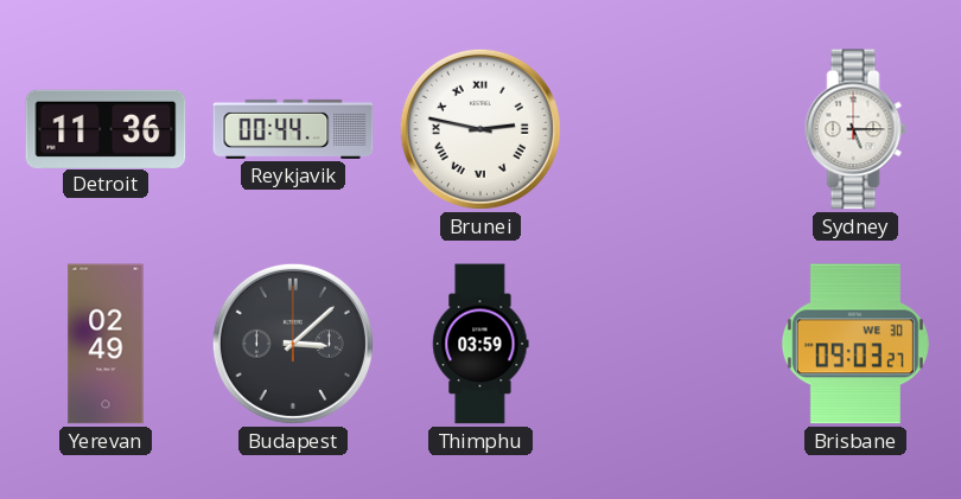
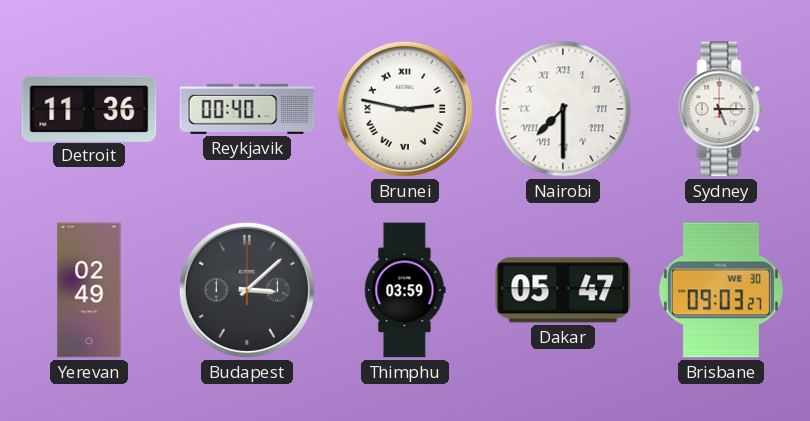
Reykjavik: 00:44 -> 00:40
Nairobi: none -> 7:30
Dakar: none -> 05:47
